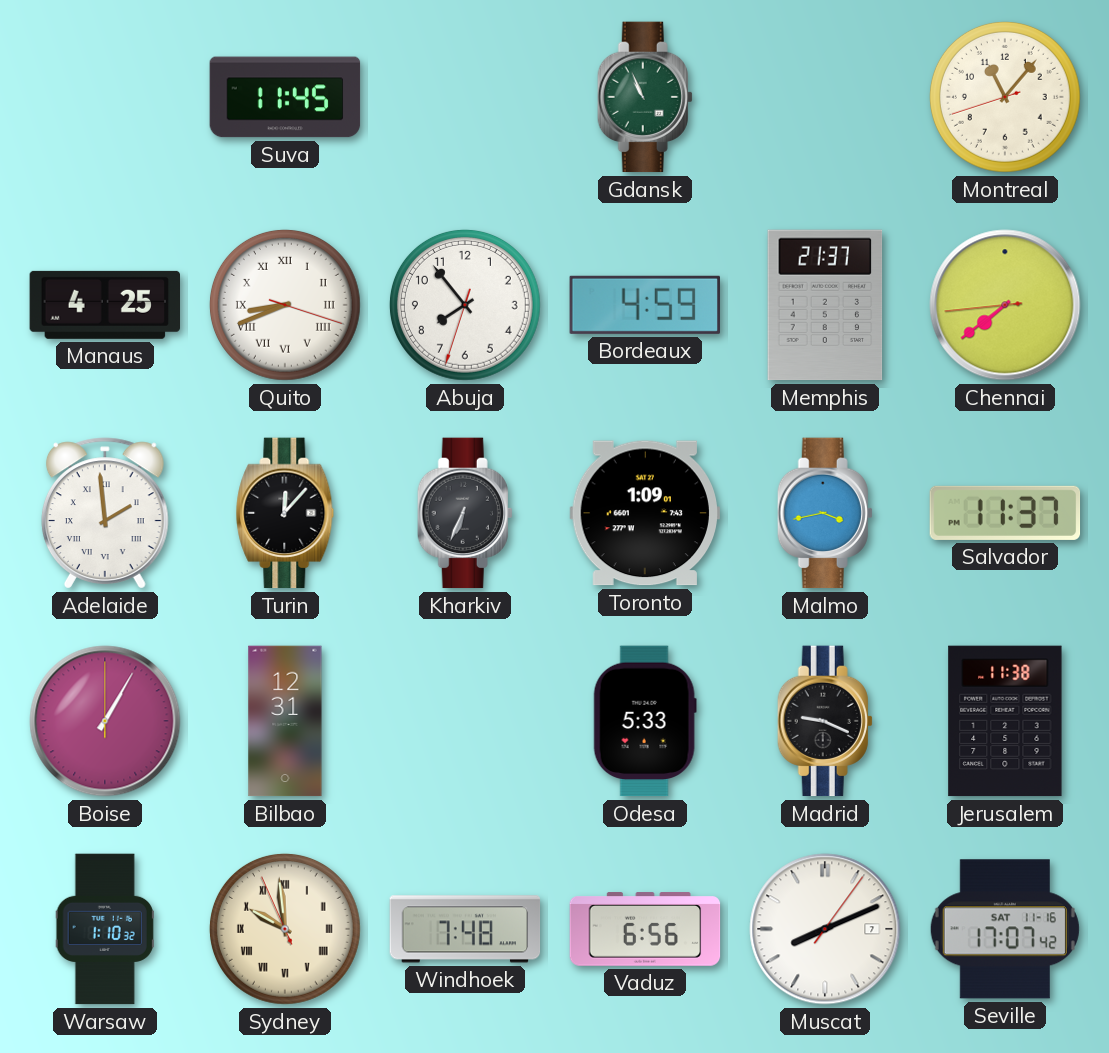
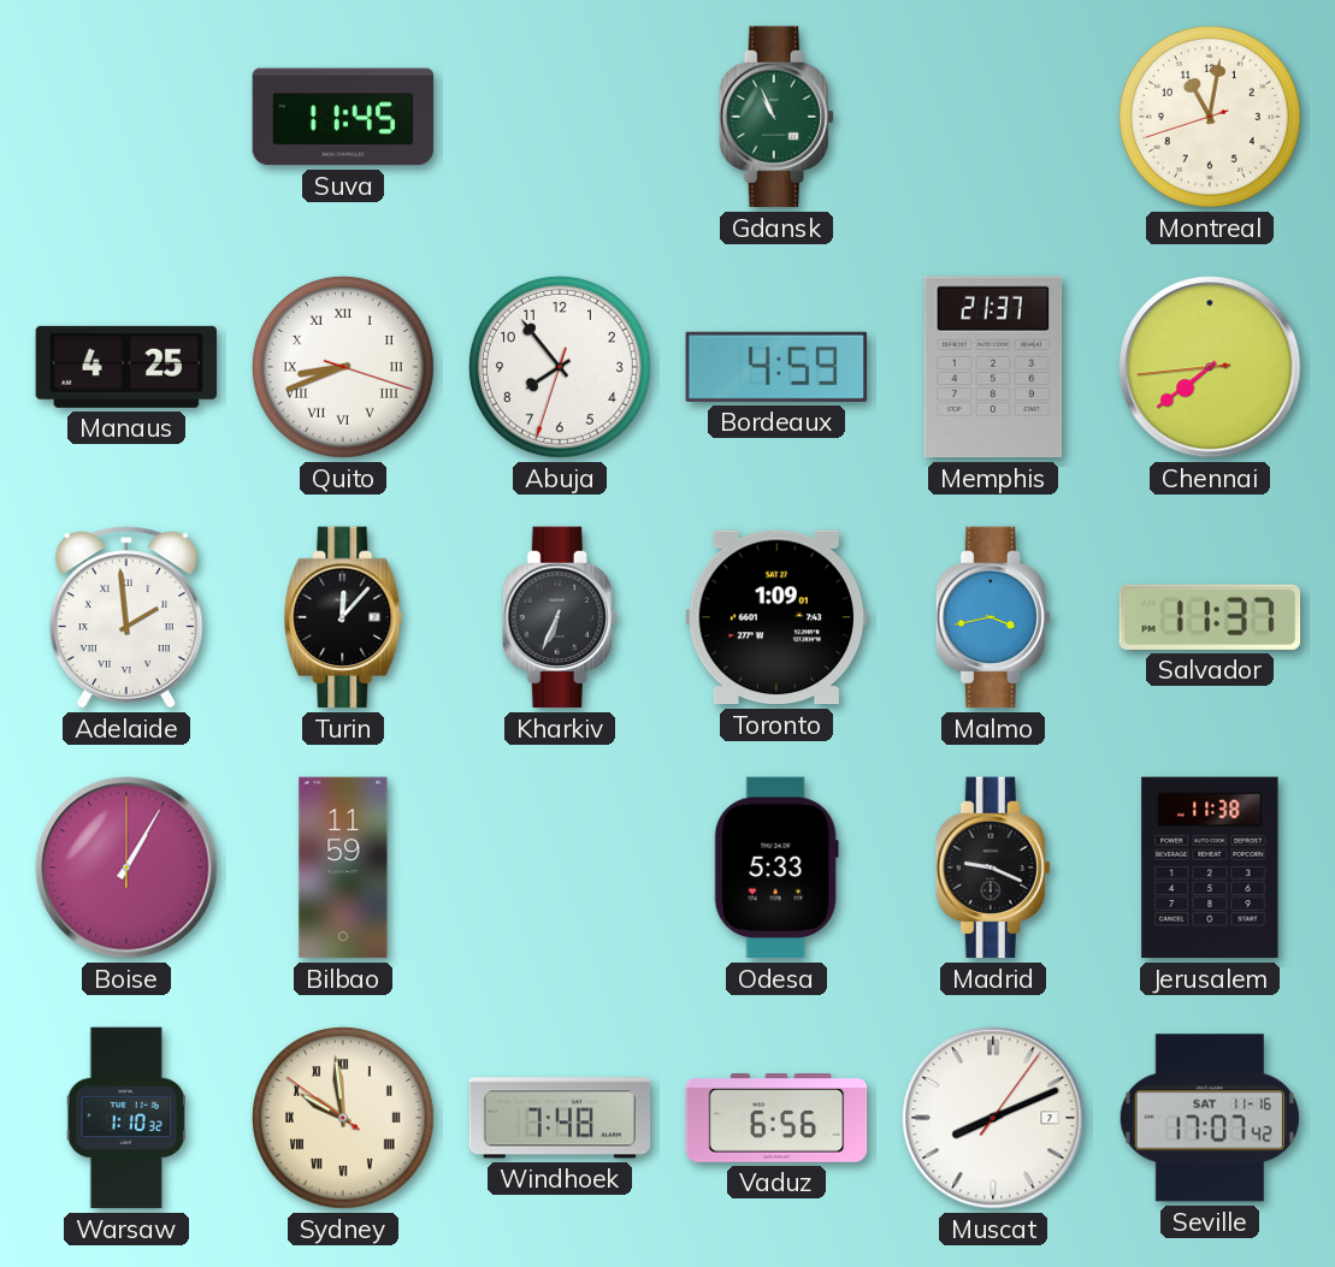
Montreal: 11:06 -> 11:01
Bilbao: 12:31 -> 11:59
Sydney: 9:58:56 -> 9:58:51
